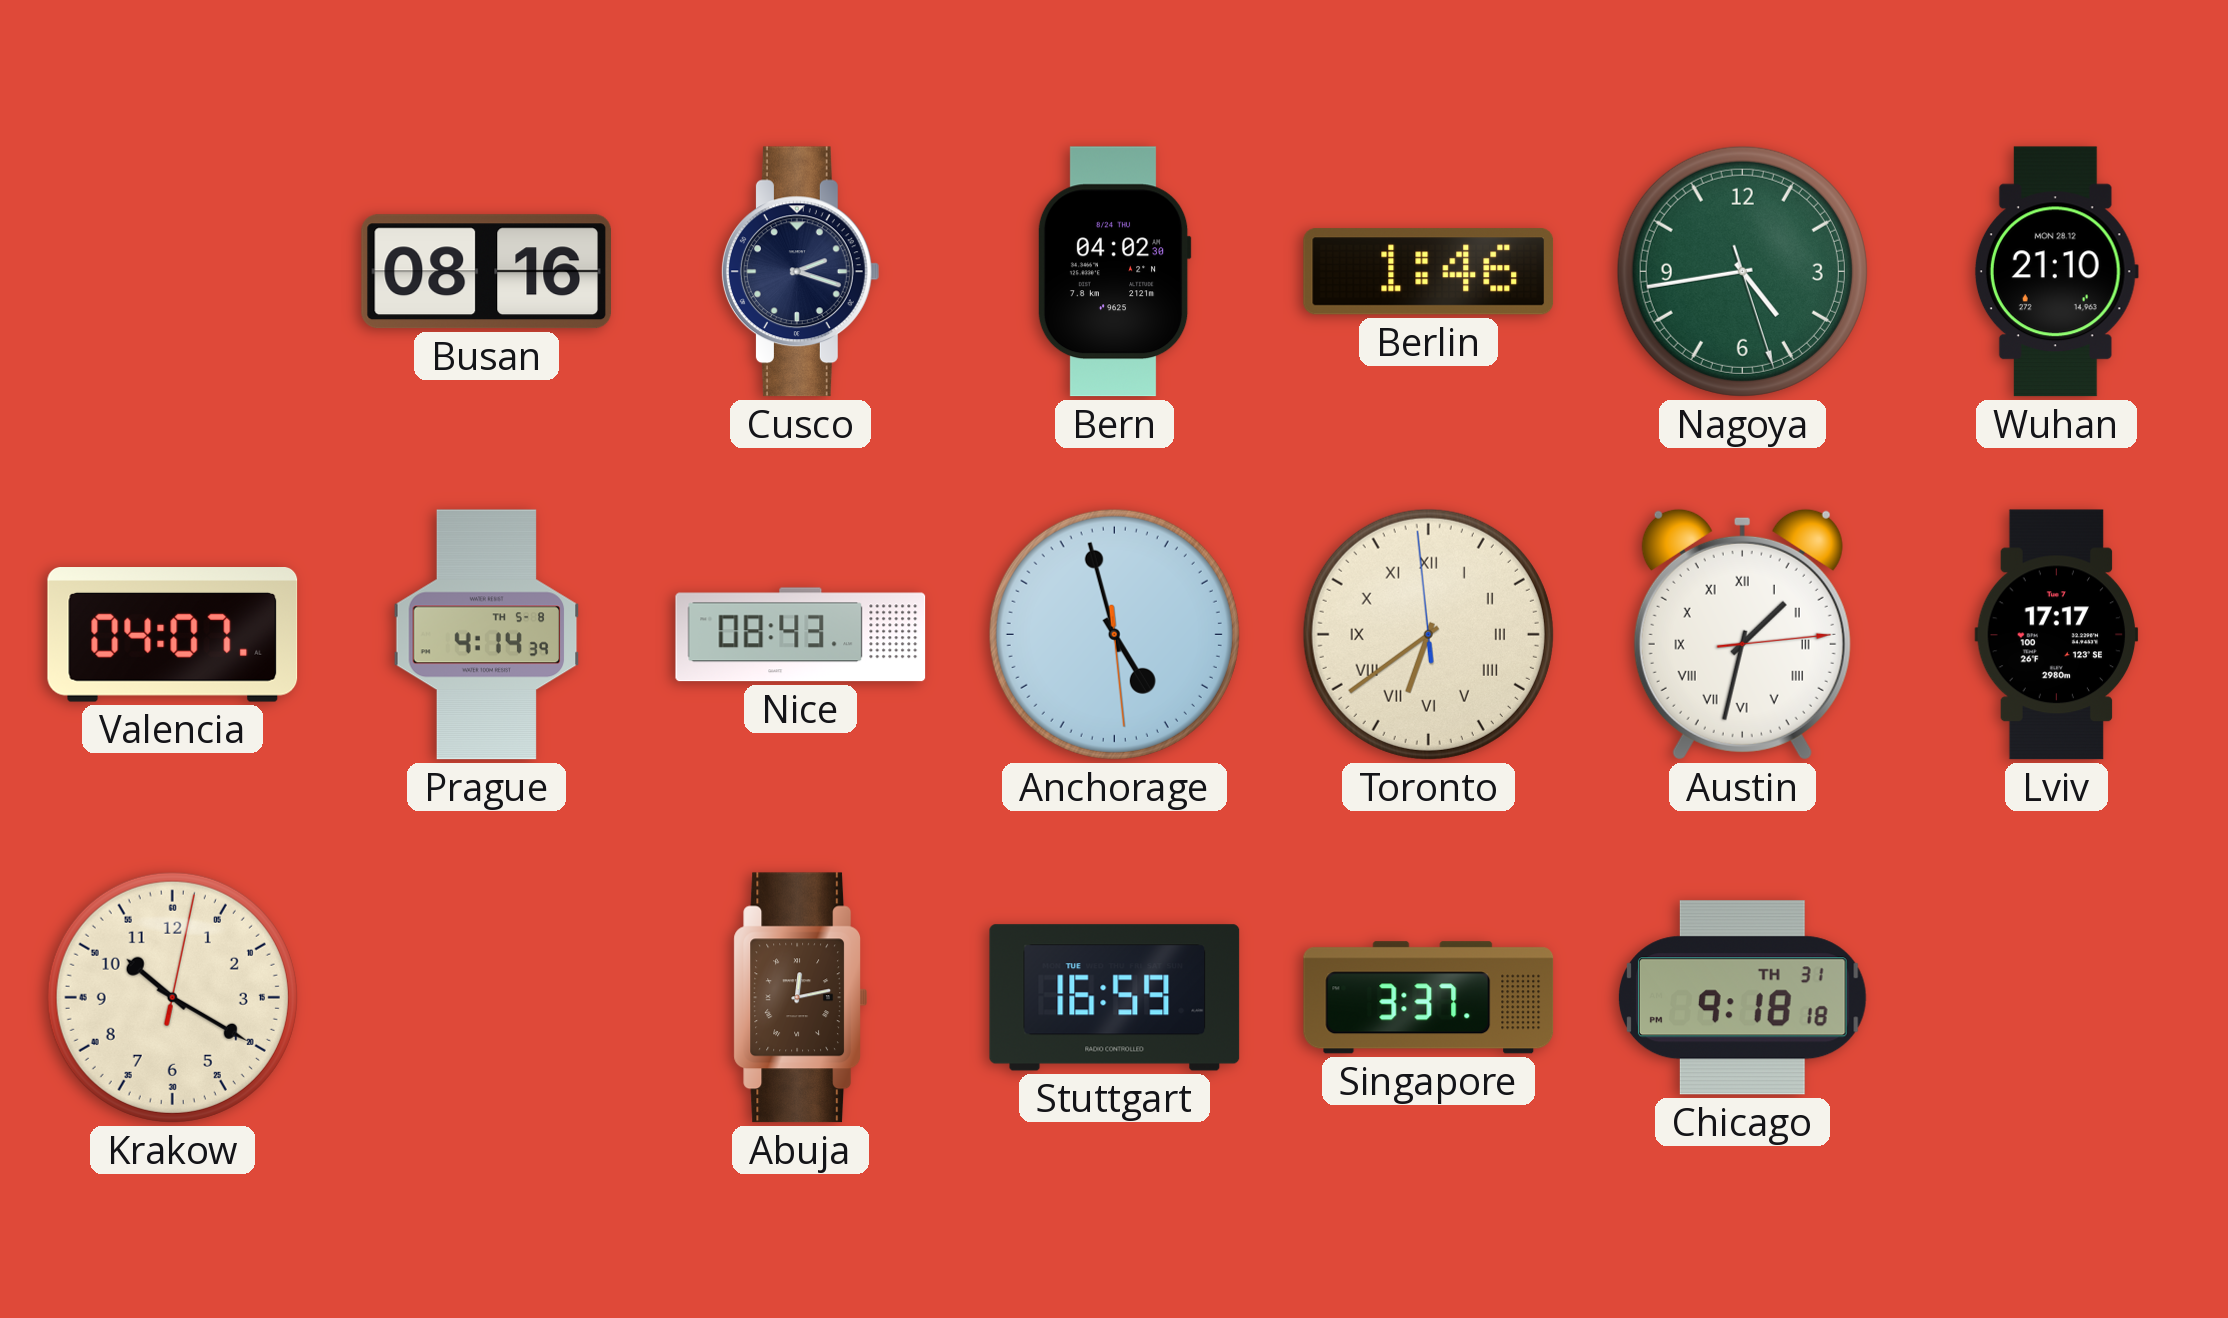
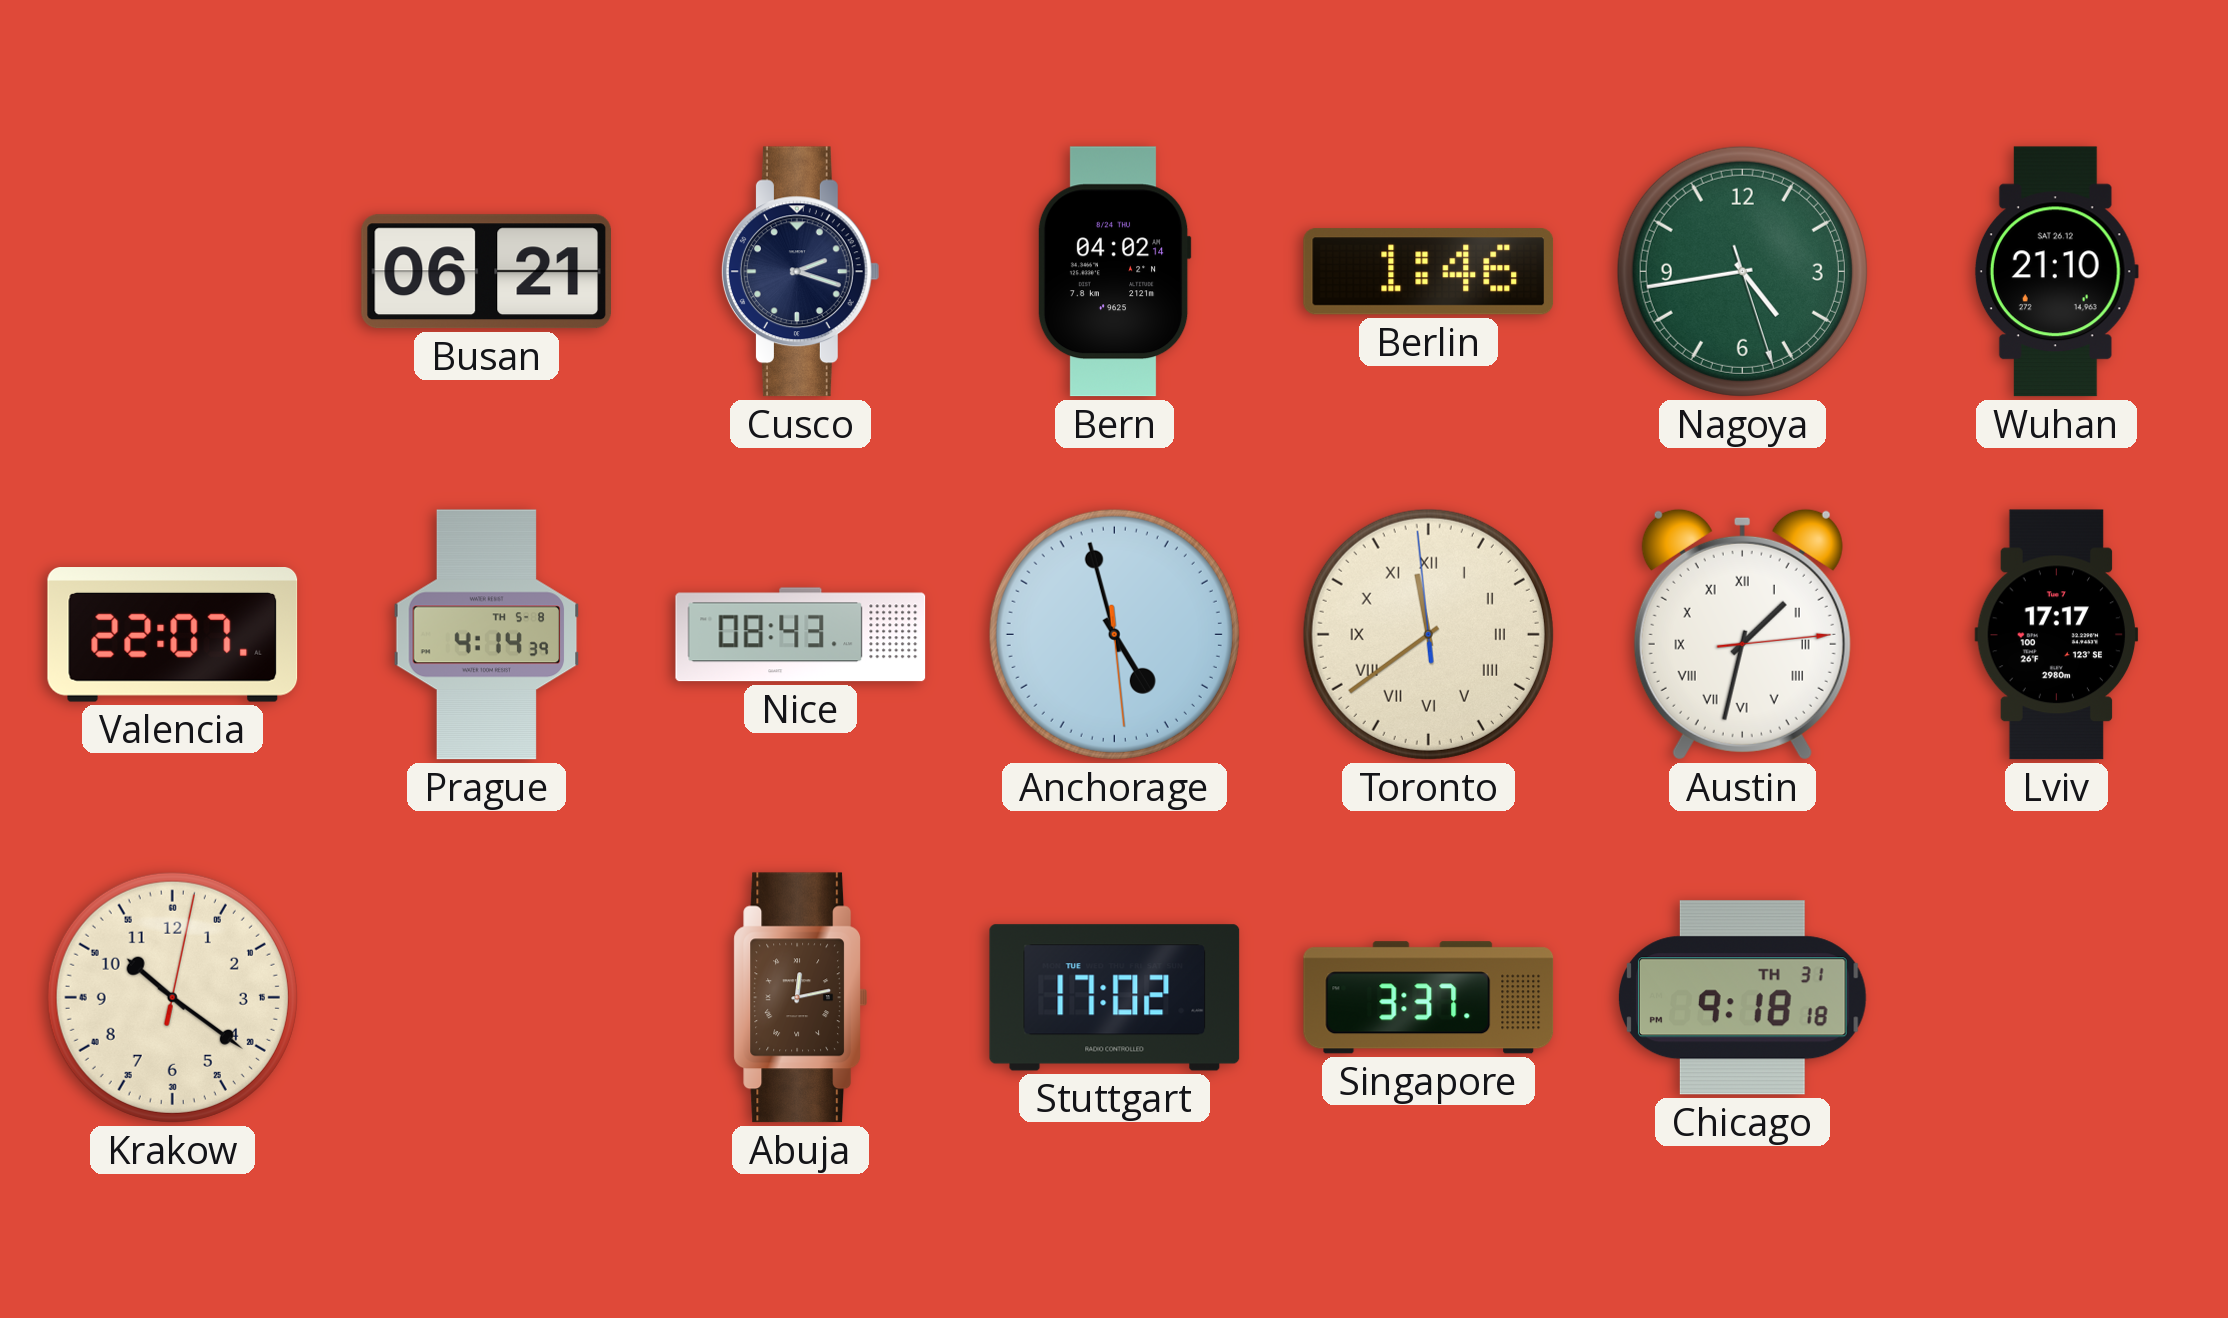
Busan: 08:16 -> 06:21
Bern: 04:02:30 -> 04:02:14
Wuhan date: MON 28.12 -> SAT 26.12
Valencia: 04:07 -> 22:07
Toronto: 6:38 -> 11:38
Krakow: 10:20 -> 10:21
Stuttgart: 16:59 -> 17:02
